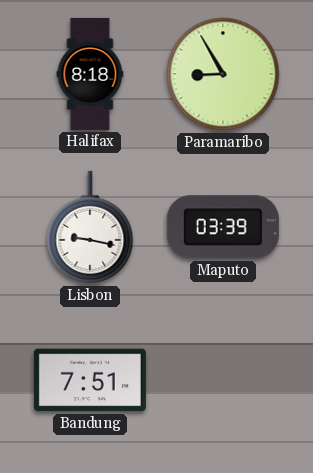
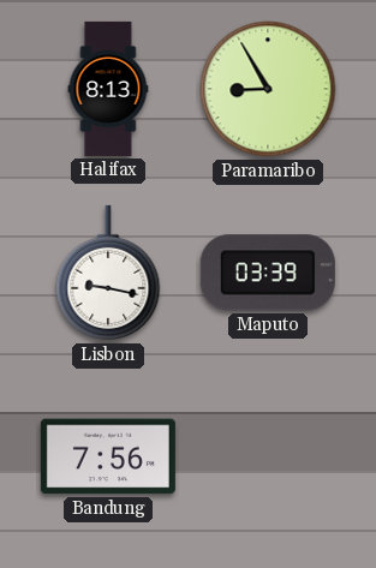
Halifax: 8:18 -> 8:13
Bandung: 7:51 -> 7:56
